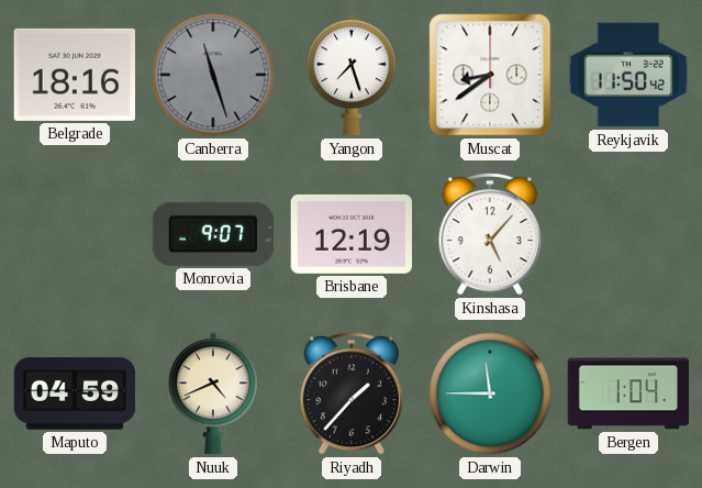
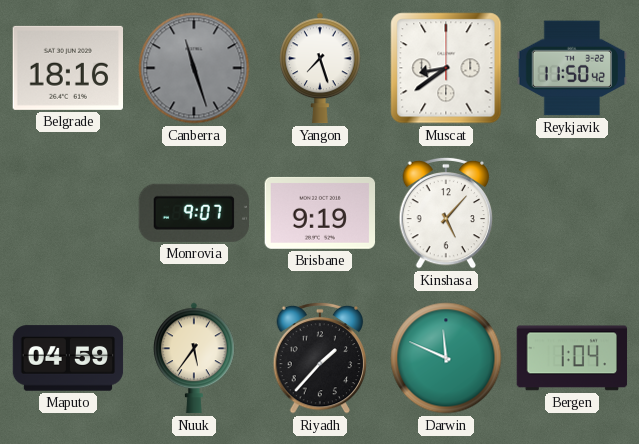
Brisbane: 12:19 -> 9:19
Nuuk: 4:41 -> 5:36
Darwin: 11:45 -> 11:49
